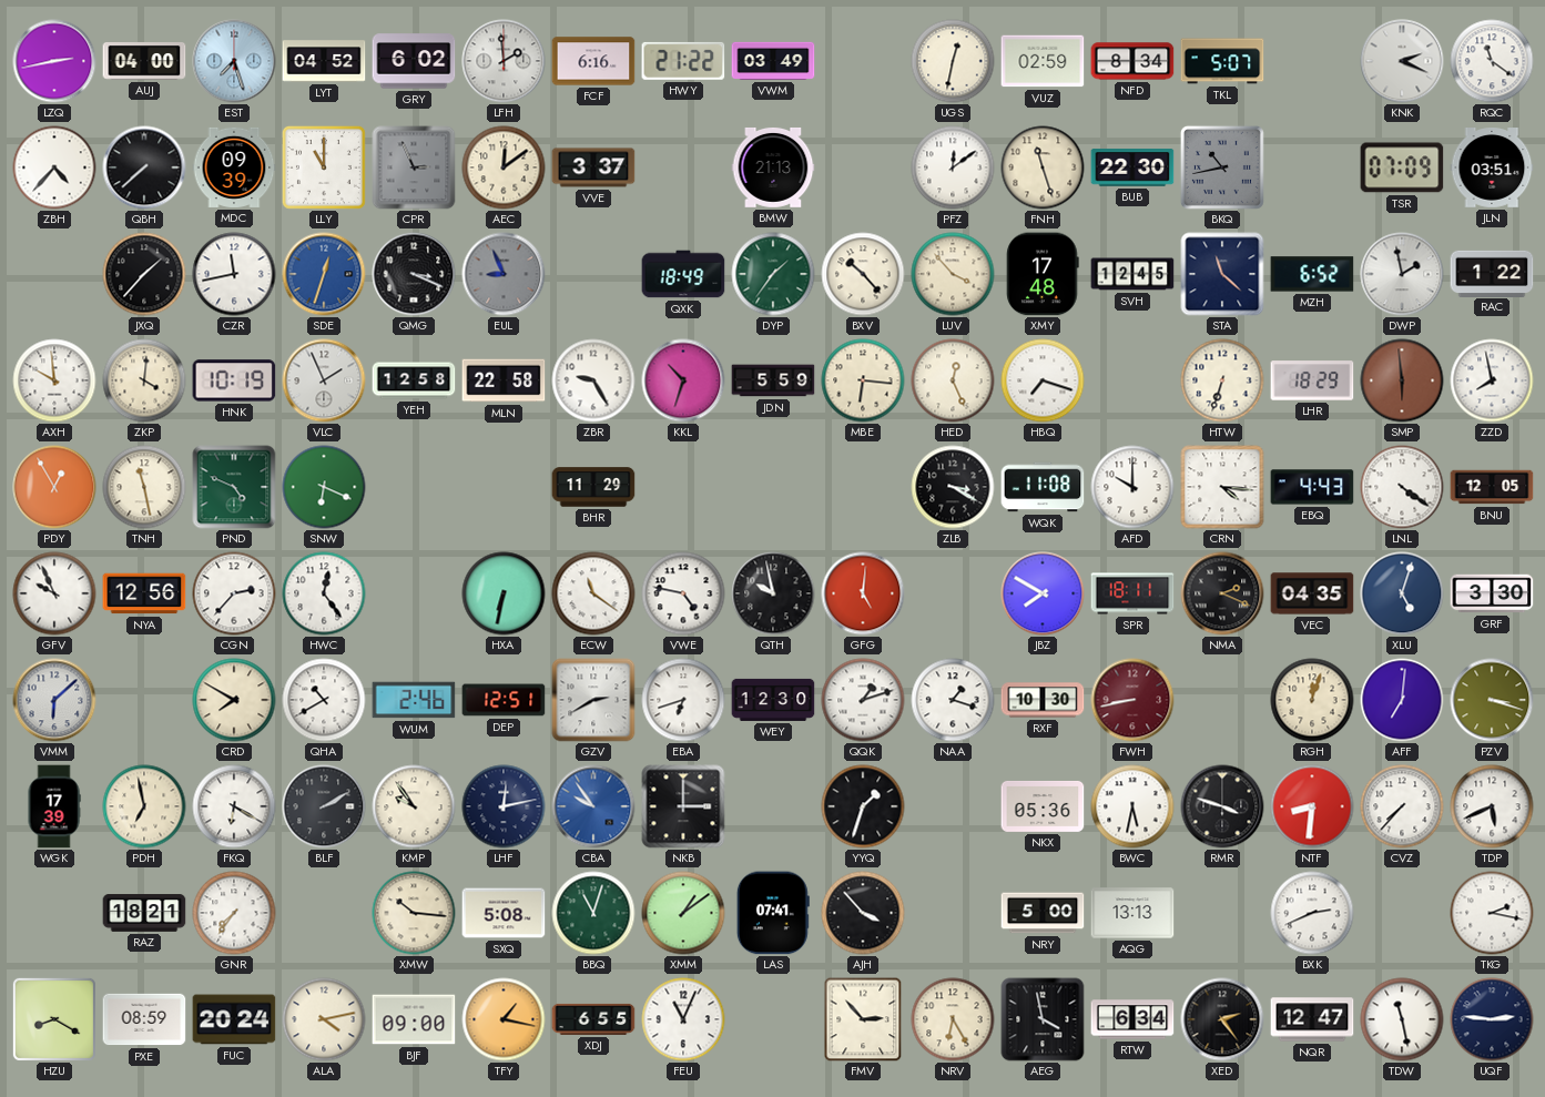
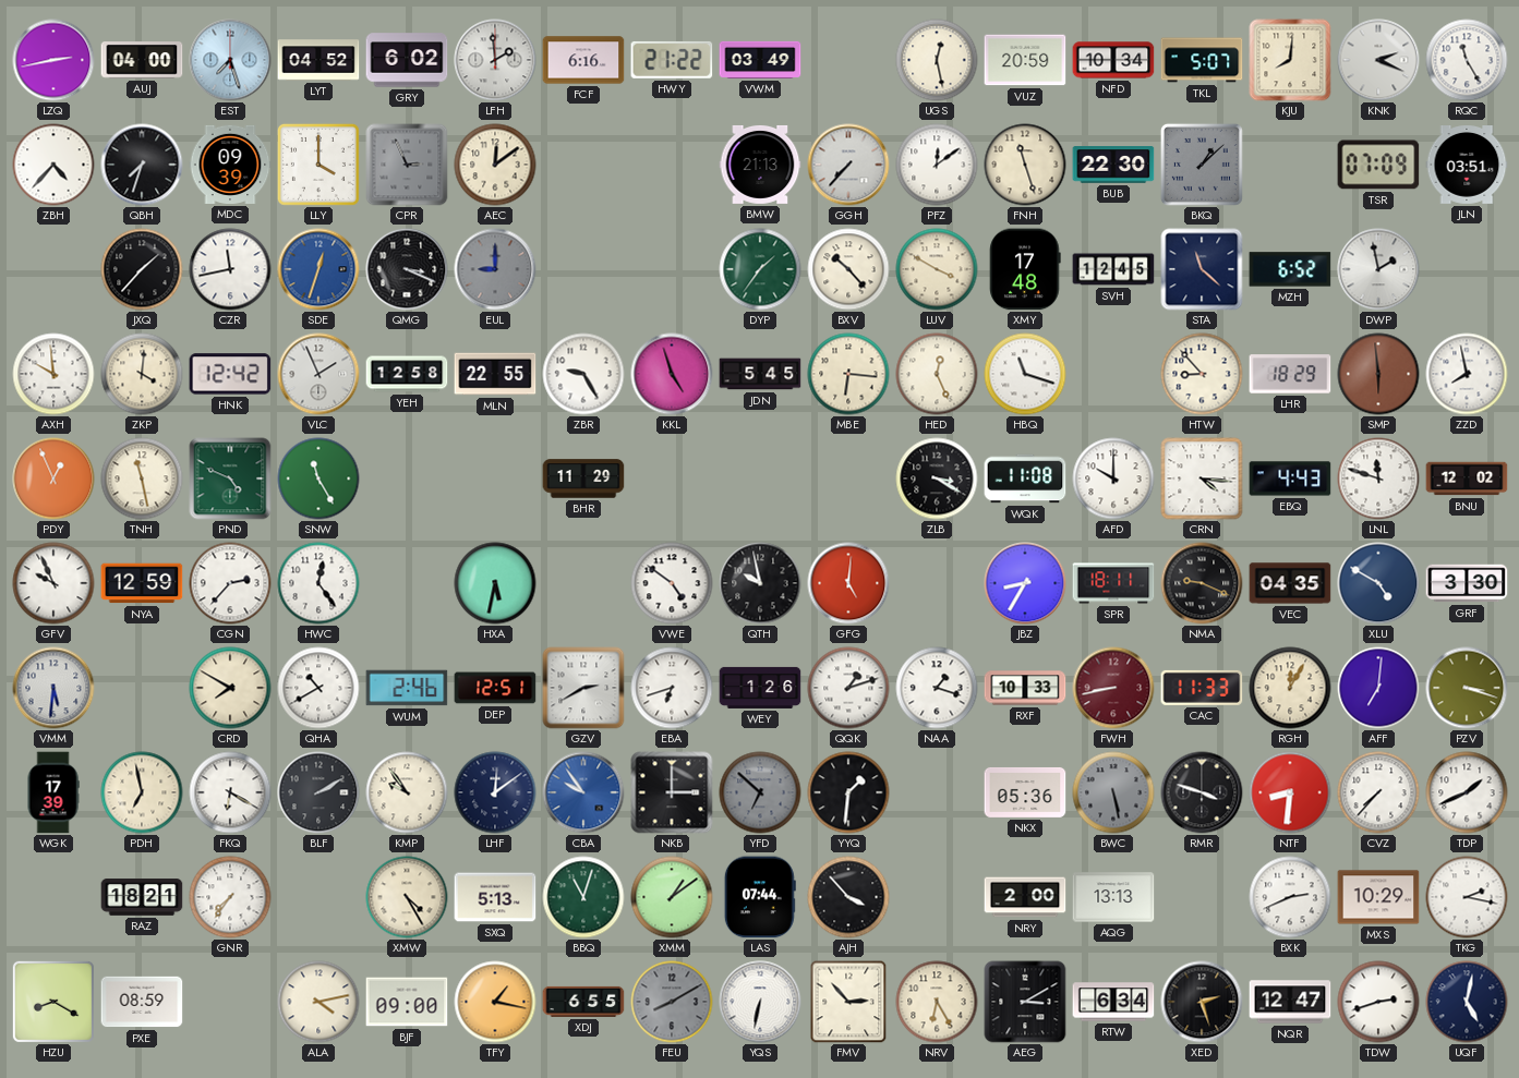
UGS: 12:32 -> 12:28
VUZ: 02:59 -> 20:59
NFD: 8:34 -> 10:34
KJU: none -> 8:01
RQC: 11:21 -> 11:25
QBH: 7:38 -> 7:33
LLY: 11:00 -> 4:00
VVE: 3:37 -> none
GGH: none -> 7:37
BKQ: 10:43 -> 1:08
EUL: 8:56 -> 9:00
QXK: 18:49 -> none
LUV: 3:53 -> 3:50
RAC: 1:22 -> none
HNK: 10:19 -> 12:42
MLN: 22:58 -> 22:55
KKL: 10:33 -> 4:57
JDN: 5:59 -> 5:45
HBQ: 7:18 -> 11:18
HTW: 6:33 -> 8:53
PDY: 12:55 -> 12:56
SNW: 6:19 -> 11:25
LNL: 4:21 -> 11:48
BNU: 12:05 -> 12:02
NYA: 12:56 -> 12:59
HXA: 6:32 -> 5:32
ECW: 11:21 -> none
VWE: 4:47 -> 4:51
JBZ: 7:50 -> 8:35
NMA: 2:19 -> 9:19
XLU: 5:03 -> 4:50
VMM: 6:08 -> 5:31
WEY: 12:30 -> 1:26
RXF: 10:30 -> 10:33
CAC: none -> 11:33
RGH: 12:03 -> 12:05
LHF: 12:13 -> 12:09
YFD: none -> 6:52
YYQ: 1:33 -> 1:31
BWC: 5:32 -> 5:28
BWC dial: white -> grey
TDP: 5:41 -> 1:41
XMW: 10:16 -> 4:25
SXQ: 5:08 -> 5:13
LAS: 07:41 -> 07:44
NRY: 5:00 -> 2:00
MXS: none -> 10:29
FUC: 20:24 -> none
FEU: 11:04 -> 8:10
FEU dial: white -> grey
YQS: none -> 6:32
AEG: 3:58 -> 3:10
XED: 2:24 -> 2:27
TDW: 11:28 -> 2:42
UQF: 2:46 -> 5:02
